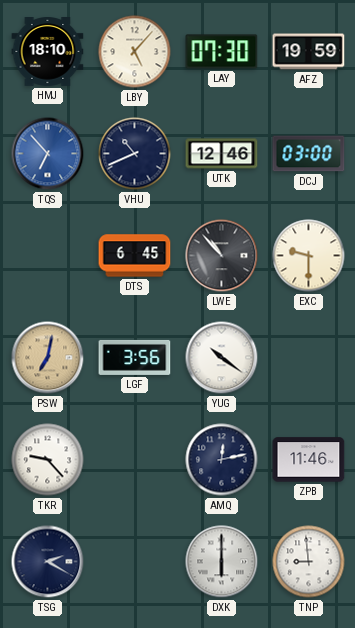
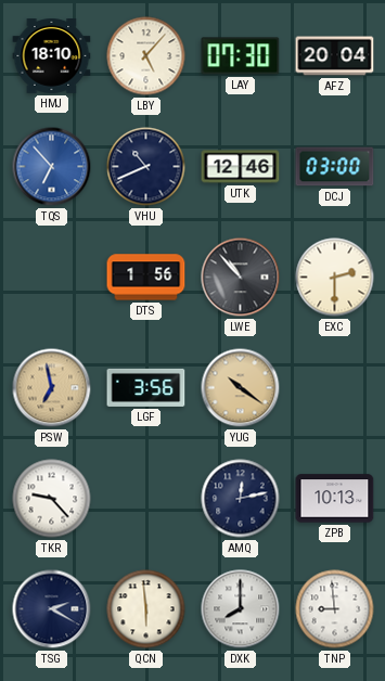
AFZ: 19:59 -> 20:04
DTS: 6:45 -> 1:56
EXC: 9:30 -> 2:30
PSW: 7:02 -> 6:58
YUG dial: white -> champagne
ZPB: 11:46 -> 10:13
QCN: none -> 5:59
DXK: 6:00 -> 8:00
